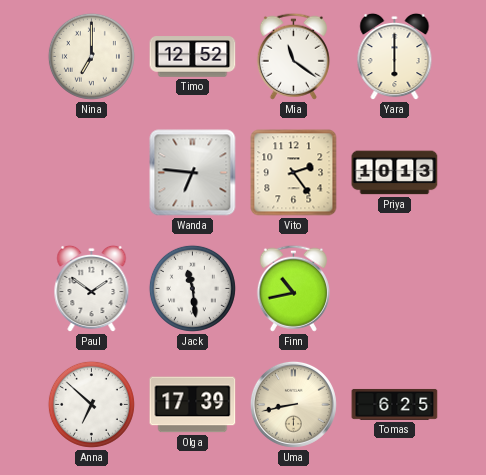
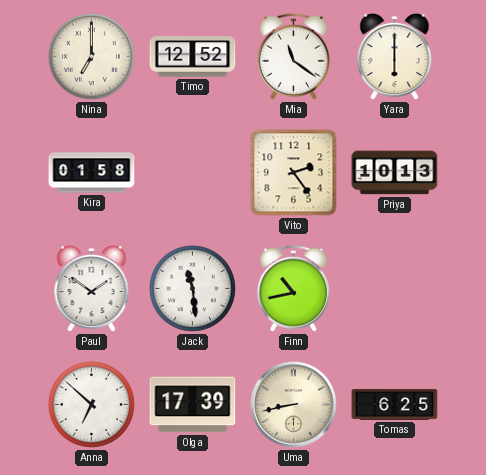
Kira: none -> 01:58
Wanda: 6:46 -> none
